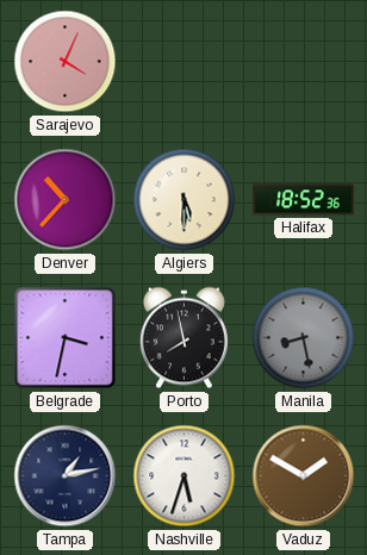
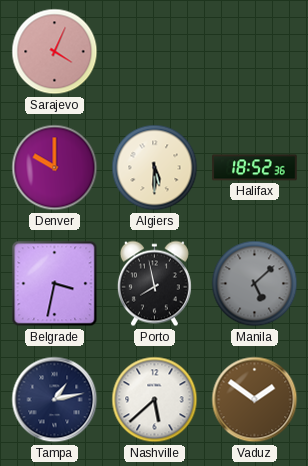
Denver: 10:37 -> 10:00
Manila: 8:28 -> 5:08
Nashville: 5:33 -> 5:38
Vaduz: 1:50 -> 1:51
